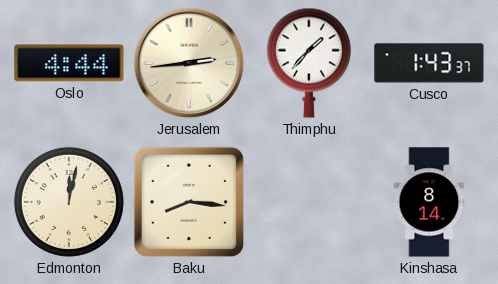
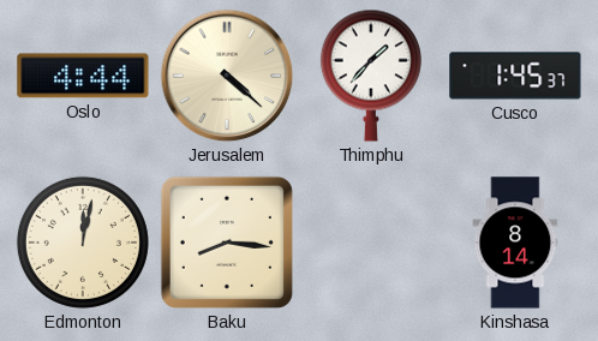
Jerusalem: 2:44 -> 4:22
Cusco: 1:43 -> 1:45
